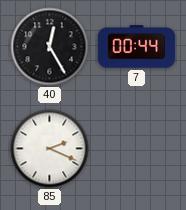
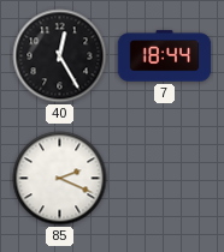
7: 00:44 -> 18:44
